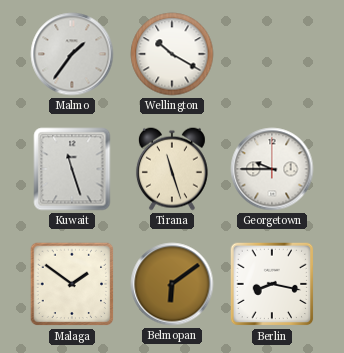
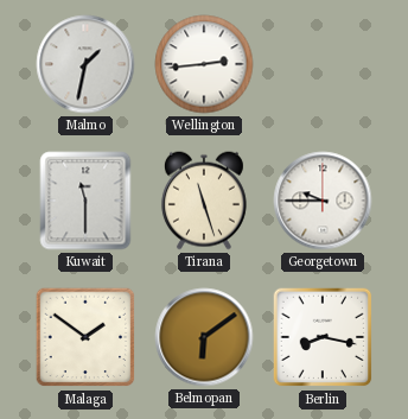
Malmo: 1:36 -> 1:32
Wellington: 10:20 -> 2:44
Kuwait: 11:27 -> 11:30
